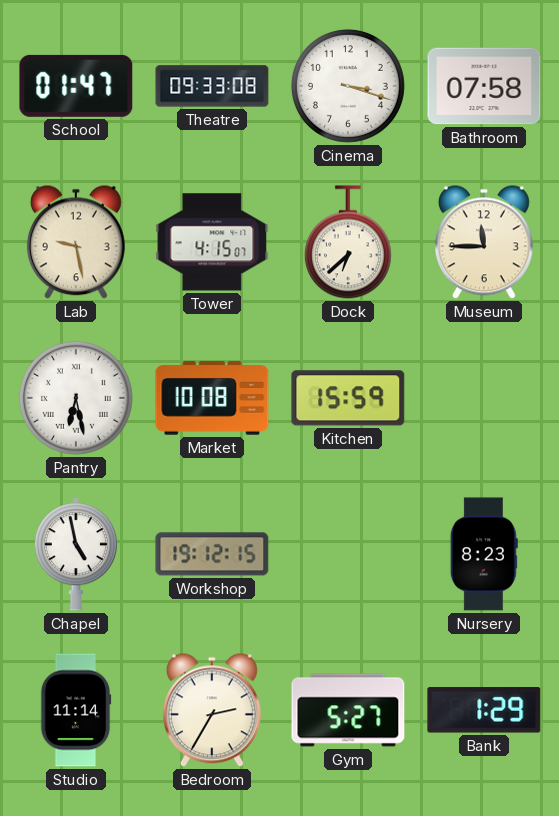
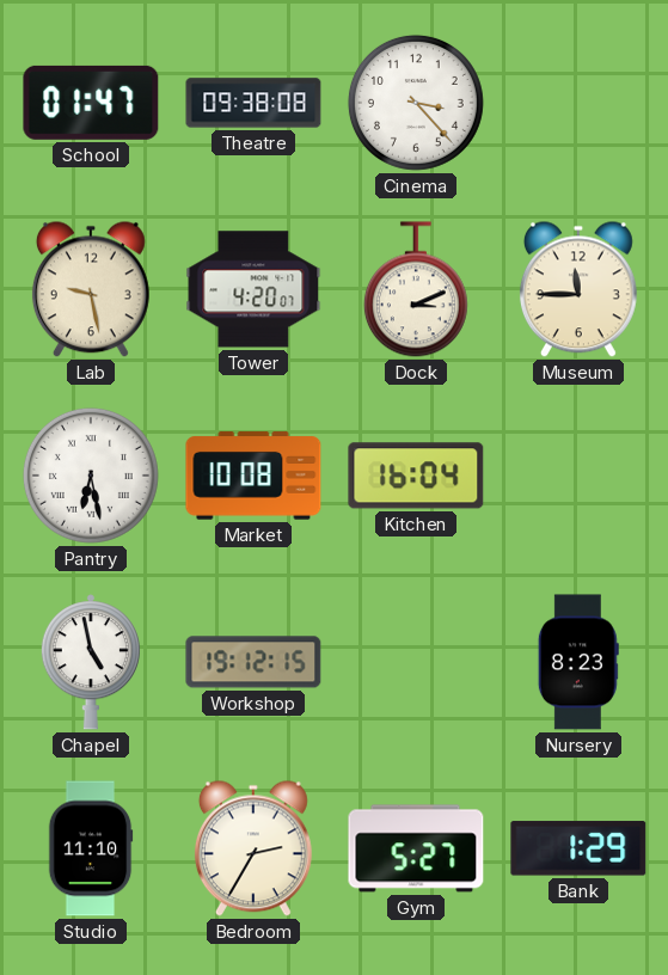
Theatre: 09:33 -> 09:38
Cinema: 3:18 -> 3:23
Bathroom: 07:58 -> none
Tower: 4:15 -> 4:20
Dock: 6:38 -> 3:11
Kitchen: 15:59 -> 16:04
Studio: 11:14 -> 11:10
